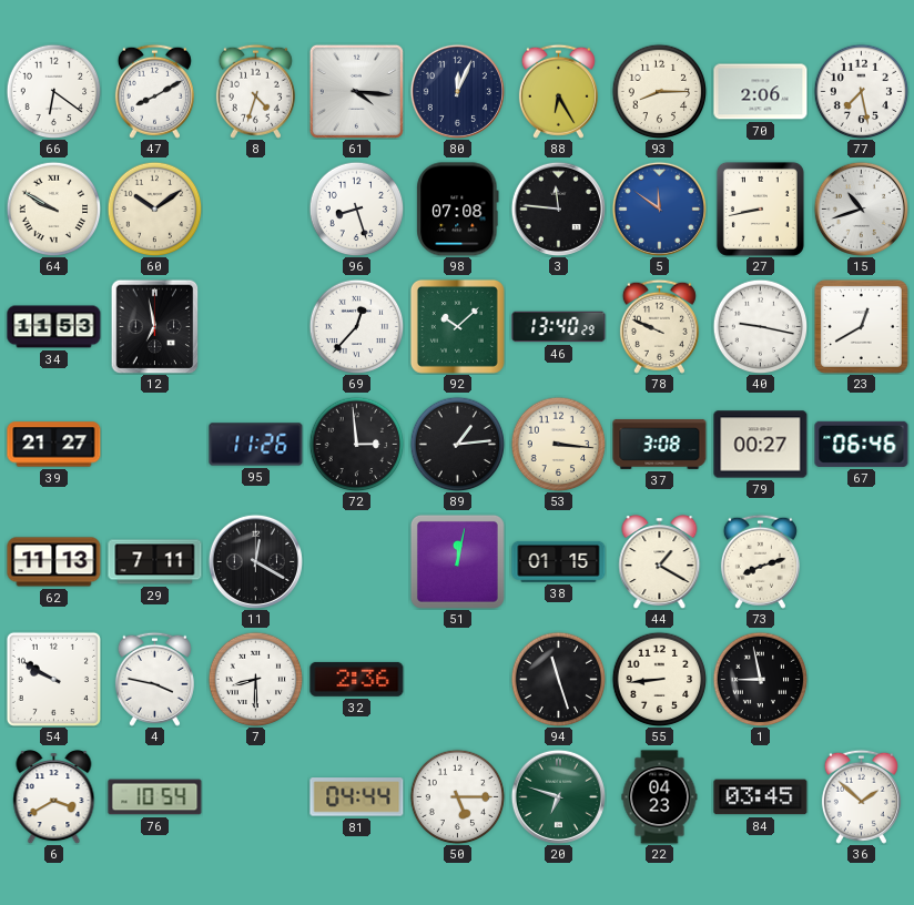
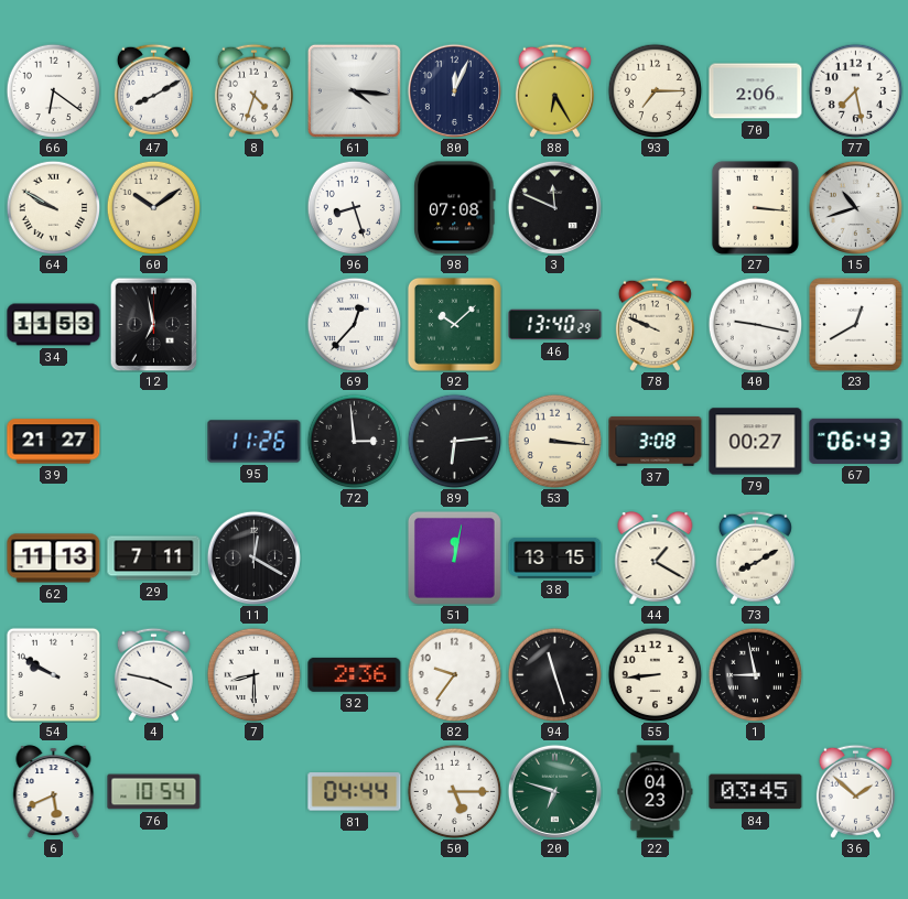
93: 8:15 -> 7:15
3: 11:46 -> 11:49
5: 11:51 -> none
27: 8:43 -> 3:16
89: 1:14 -> 6:14
67: 06:46 -> 06:43
38: 01:15 -> 13:15
73: 8:12 -> 8:10
82: none -> 9:36
6: 3:40 -> 5:41
